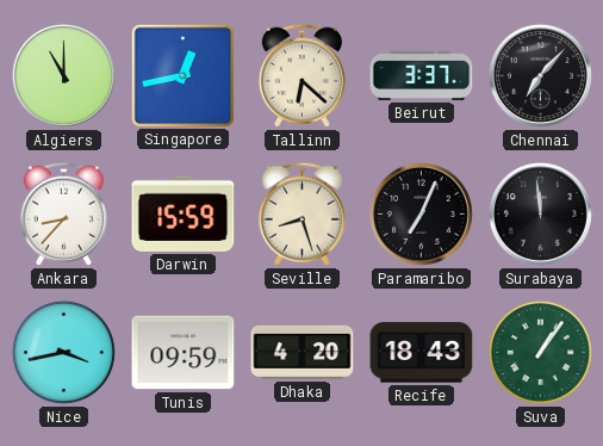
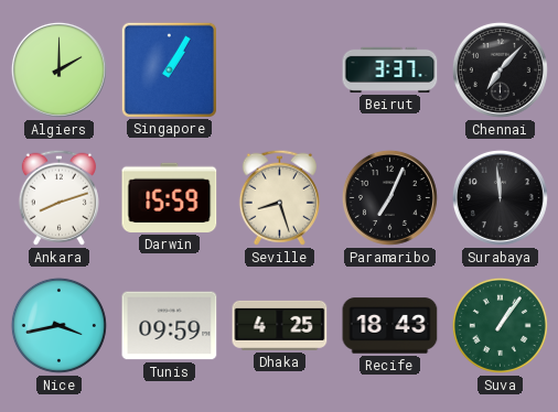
Algiers: 11:00 -> 2:00
Singapore: 12:43 -> 1:05
Tallinn: 6:22 -> none
Ankara: 8:37 -> 8:12
Dhaka: 4:20 -> 4:25
